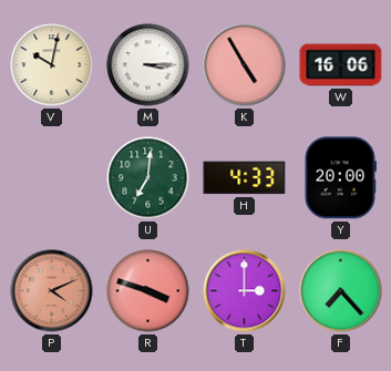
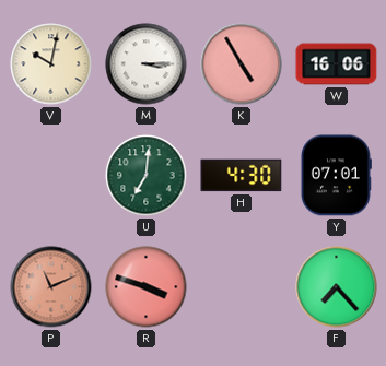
H: 4:33 -> 4:30
Y: 20:00 -> 07:01
P: 4:11 -> 11:11
T: 3:00 -> none
